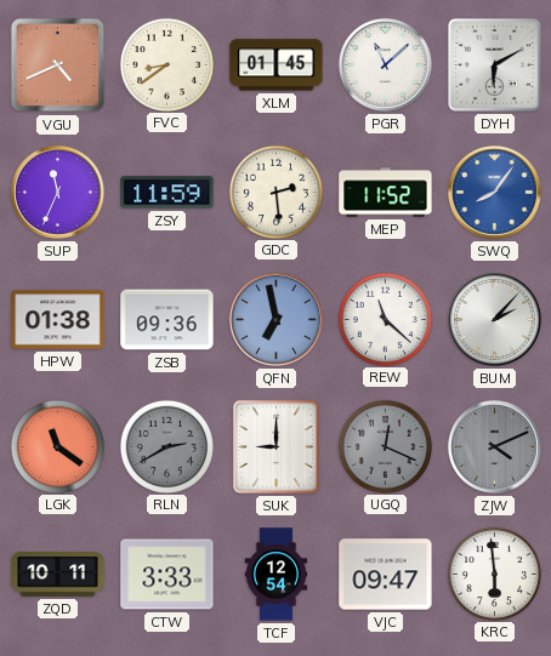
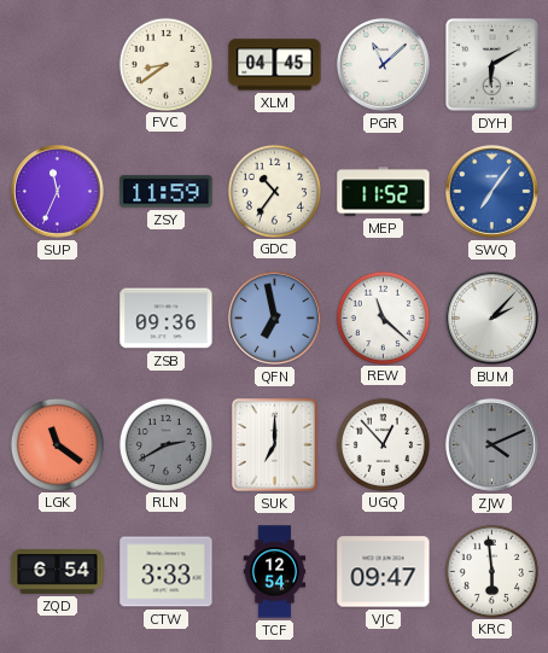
VGU: 4:41 -> none
XLM: 01:45 -> 04:45
GDC: 2:29 -> 10:36
SWQ: 8:06 -> 7:06
HPW: 01:38 -> none
SUK: 9:00 -> 7:00
UGQ: 12:19 -> 12:53
UGQ dial: grey -> white
ZQD: 10:11 -> 6:54
